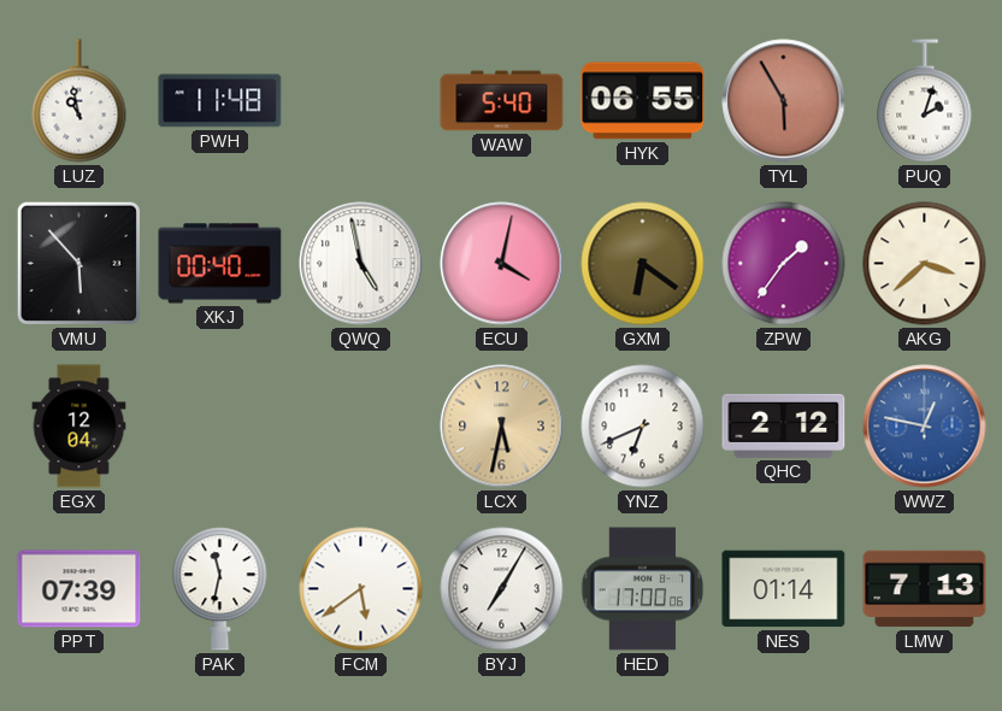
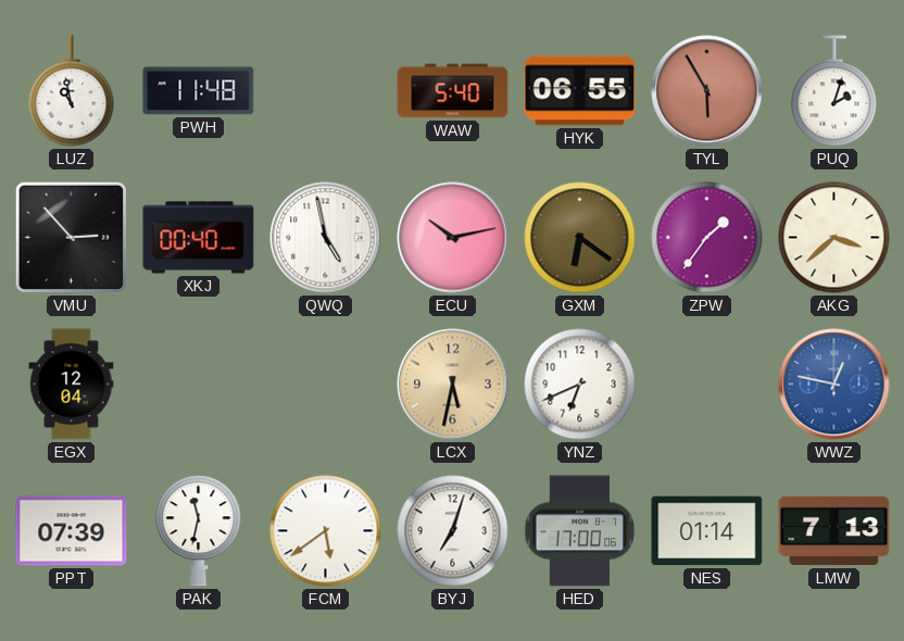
VMU: 5:53 -> 2:53
ECU: 4:02 -> 10:13
QHC: 2:12 -> none
BYJ: 7:05 -> 7:03
